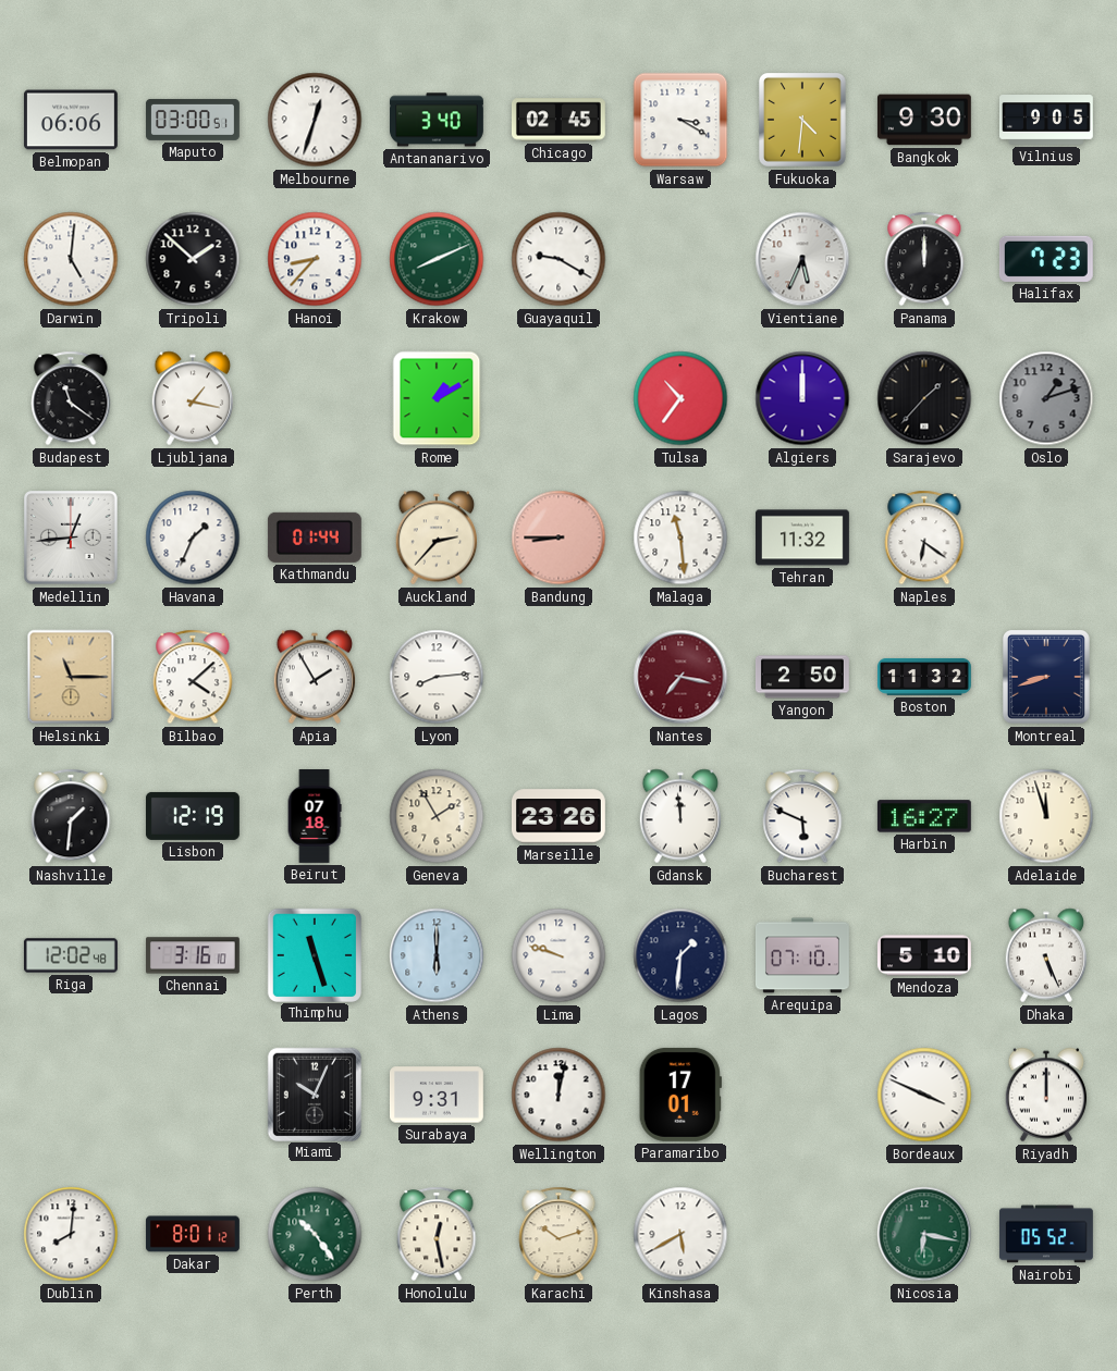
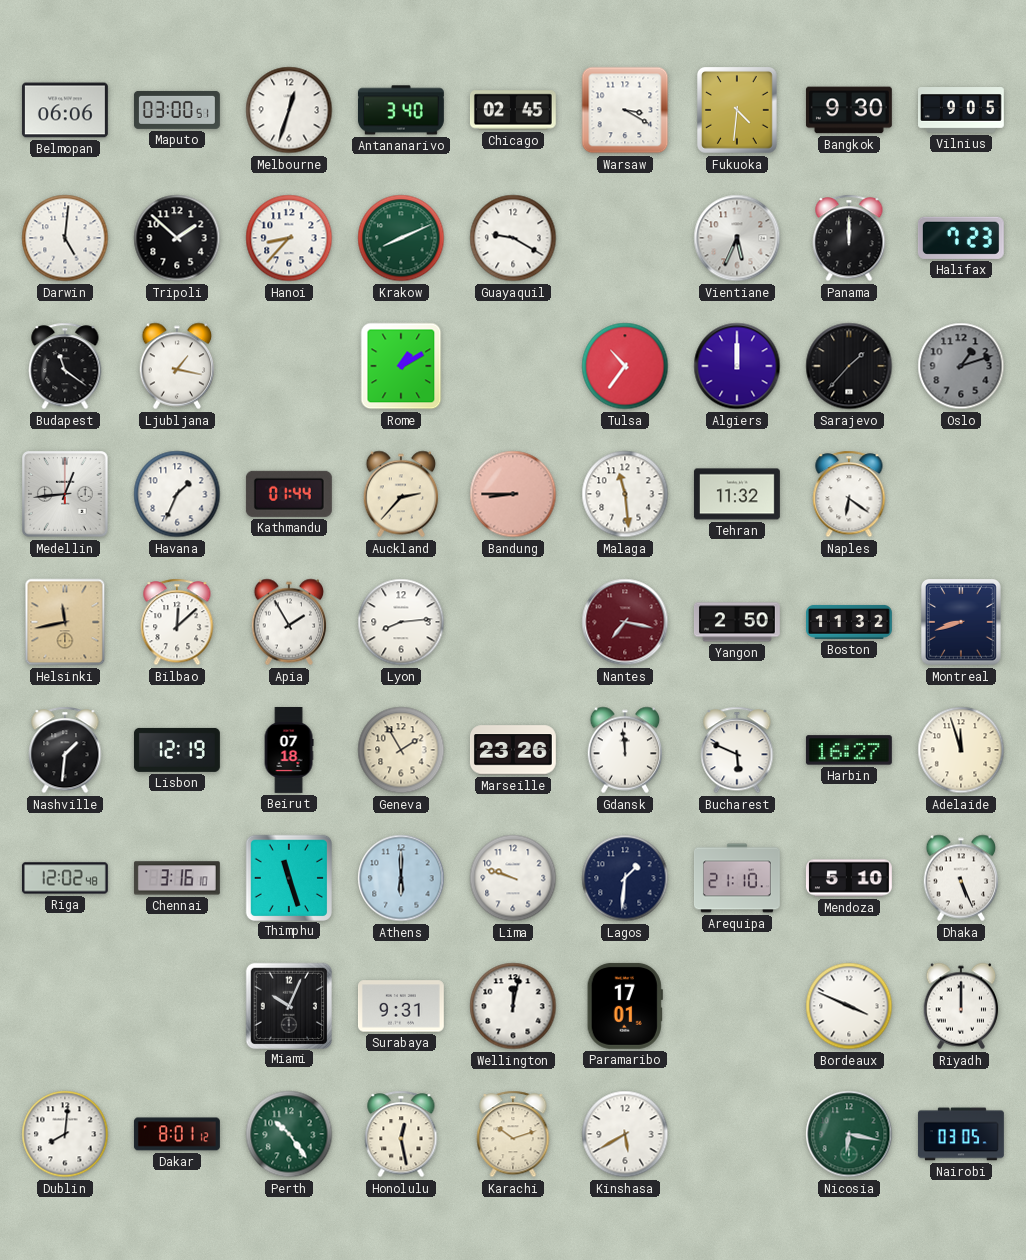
Helsinki: 11:15 -> 11:43
Bilbao: 4:08 -> 12:08
Arequipa: 07:10 -> 21:10
Nairobi: 05:52 -> 03:05
